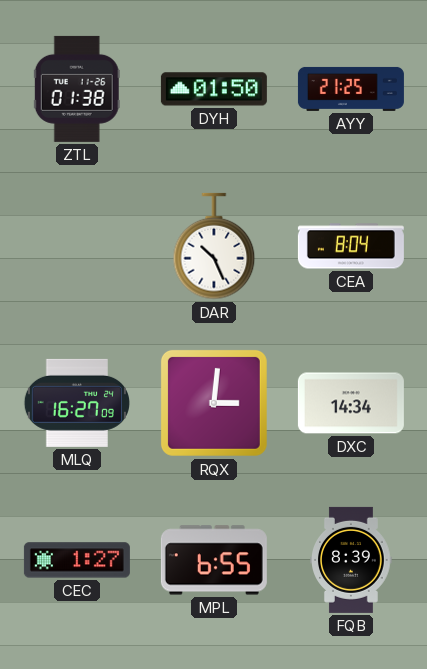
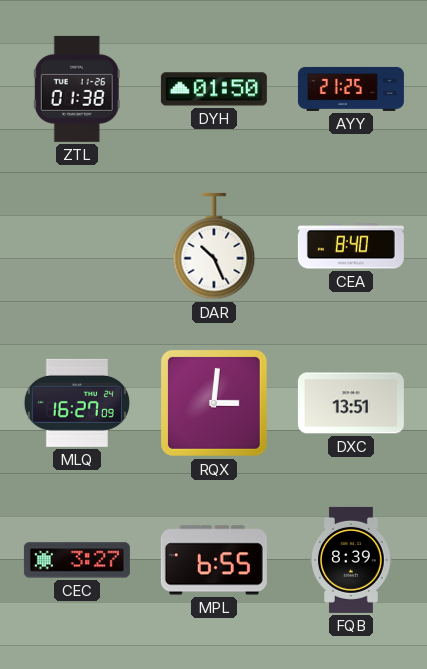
CEA: 8:04 -> 8:40
DXC: 14:34 -> 13:51
CEC: 1:27 -> 3:27
